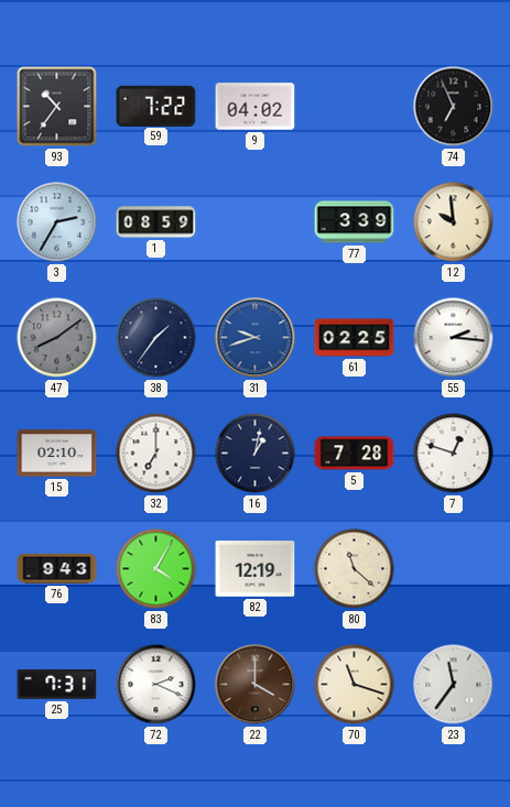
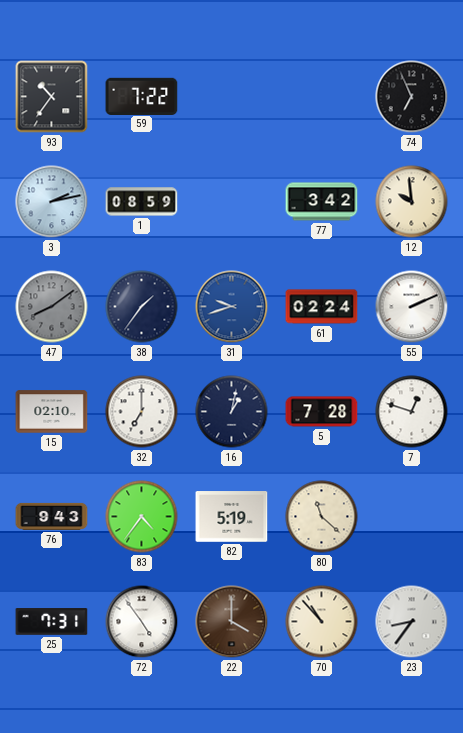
9: 04:02 -> none
3: 2:35 -> 2:13
77: 3:39 -> 3:42
61: 02:25 -> 02:24
55: 2:16 -> 2:11
83: 4:05 -> 4:36
82: 12:19 -> 5:19
72: 2:19 -> 4:54
70: 11:18 -> 10:53
23: 11:36 -> 8:36
